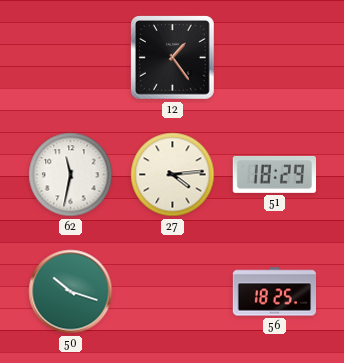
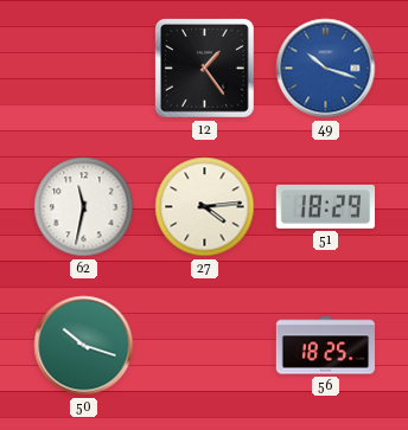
49: none -> 10:18
